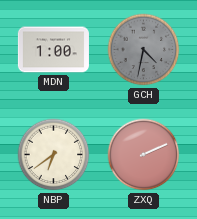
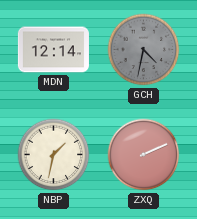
MDN: 1:00 -> 12:14
NBP: 6:39 -> 1:32
